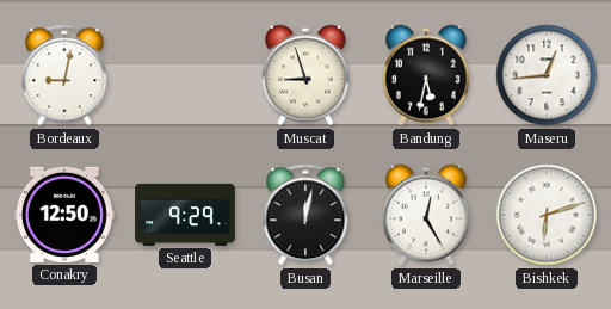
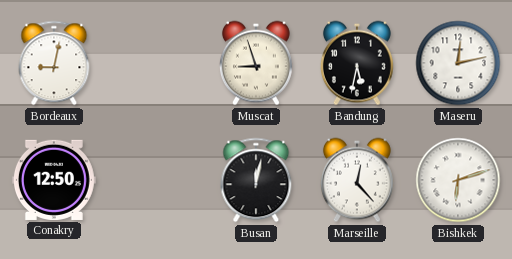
Maseru: 12:44 -> 12:13
Seattle: 9:29 -> none
Marseille: 12:25 -> 12:23
